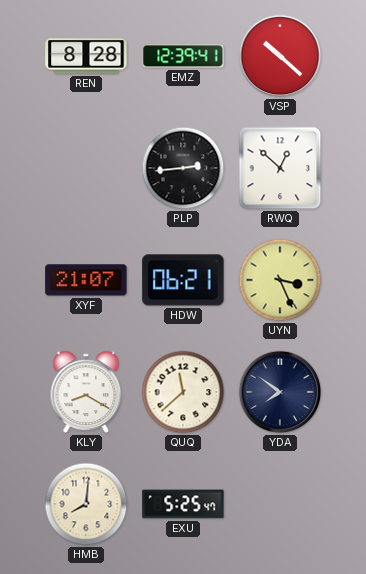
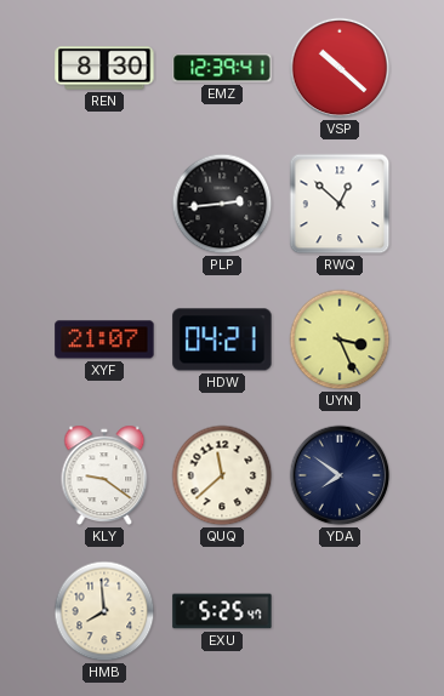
REN: 8:28 -> 8:30
HDW: 06:21 -> 04:21
KLY: 8:20 -> 9:21
HMB: 8:01 -> 7:59
